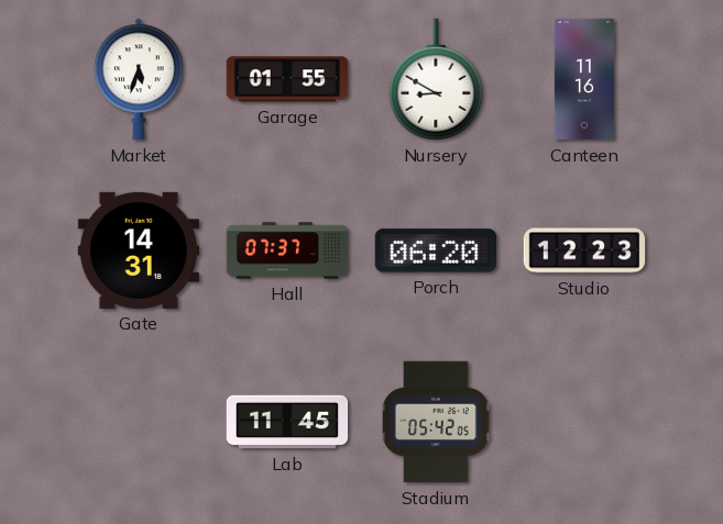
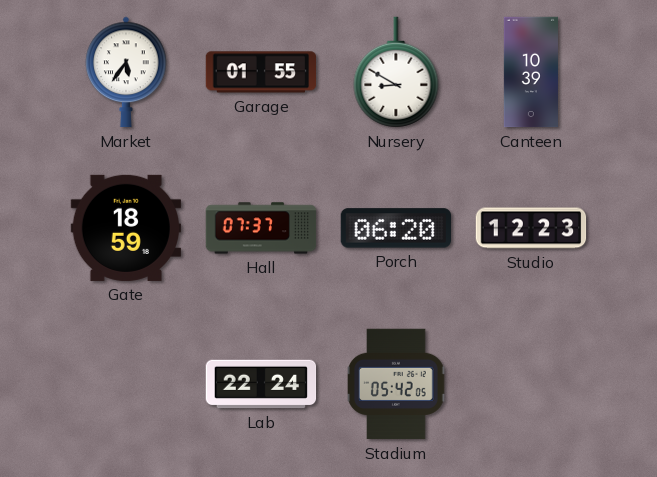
Market: 5:33 -> 5:36
Canteen: 11:16 -> 10:39
Gate: 14:31 -> 18:59
Lab: 11:45 -> 22:24
